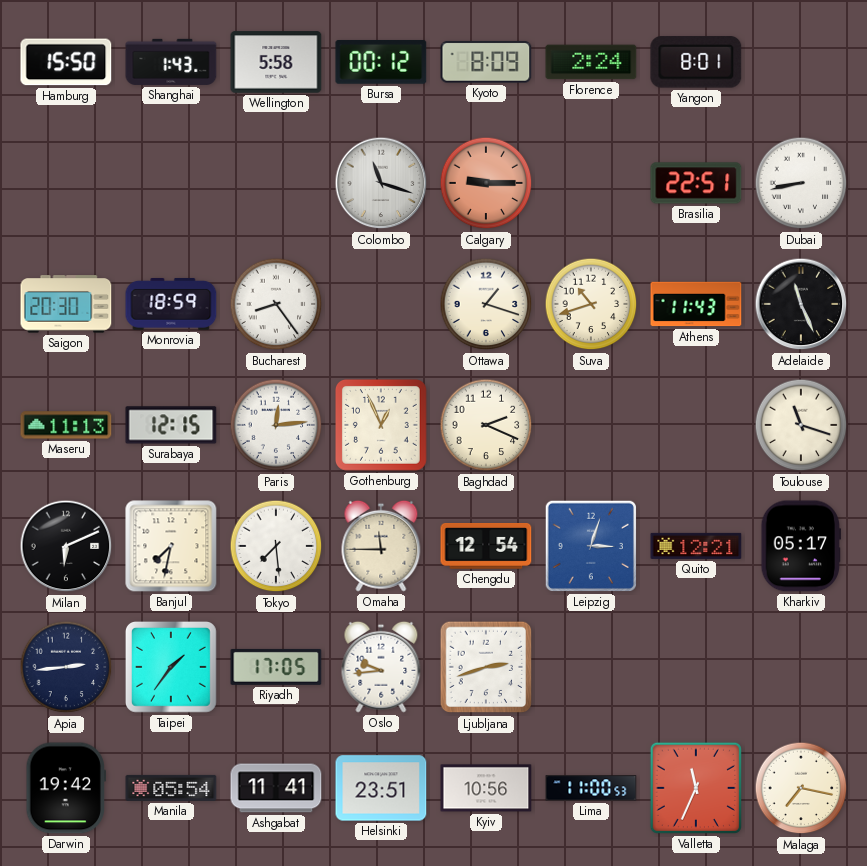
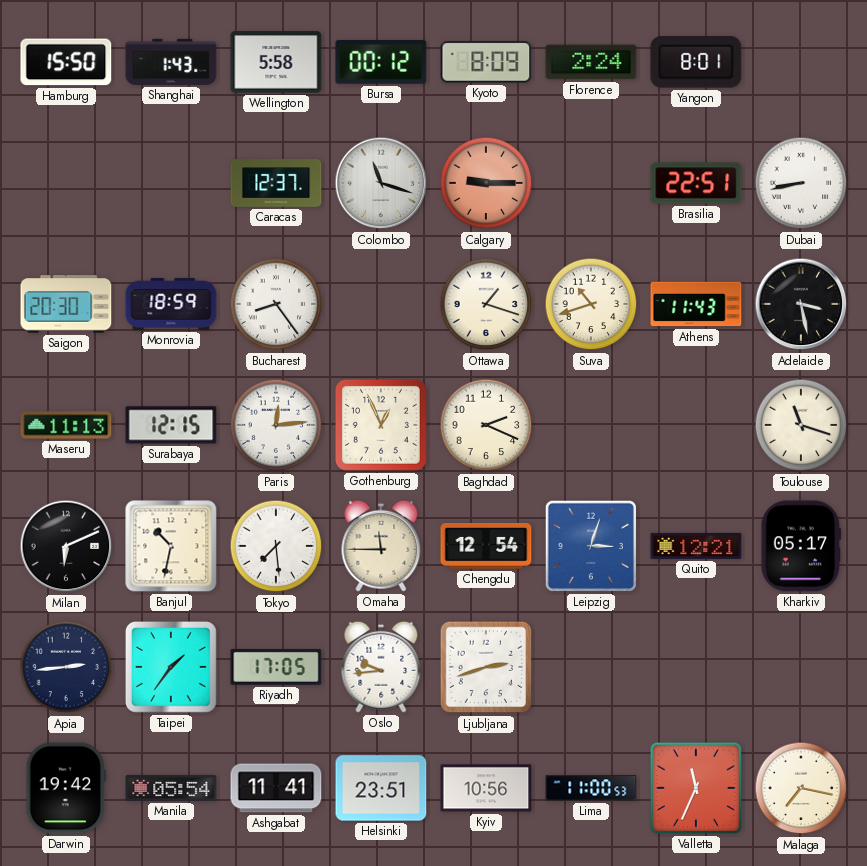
Caracas: none -> 12:37
Adelaide: 11:26 -> 3:28
Banjul: 7:32 -> 10:32
